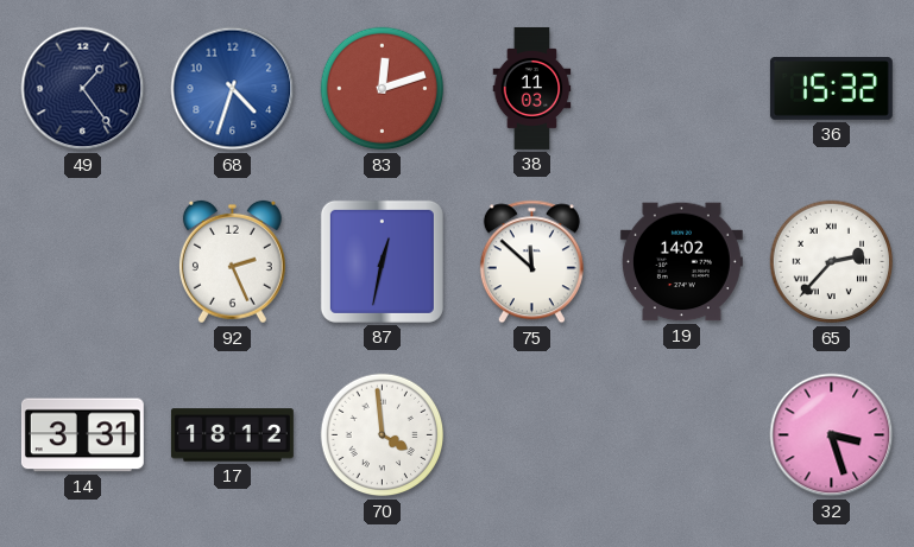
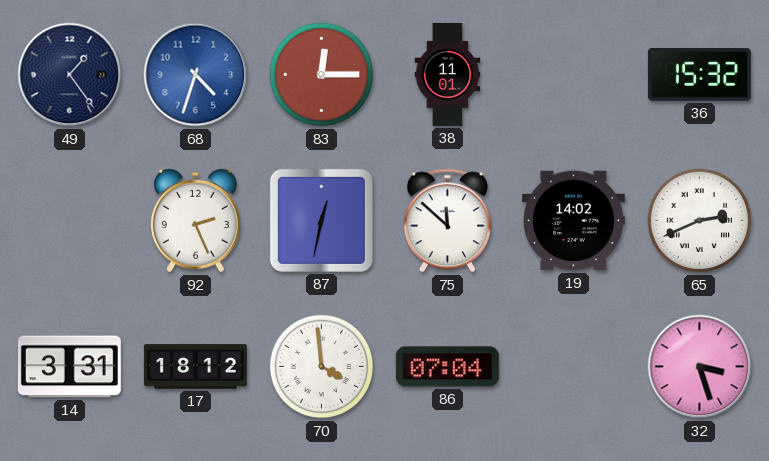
83: 12:12 -> 12:15
38: 11:03 -> 11:01
65: 2:37 -> 2:41
86: none -> 07:04
